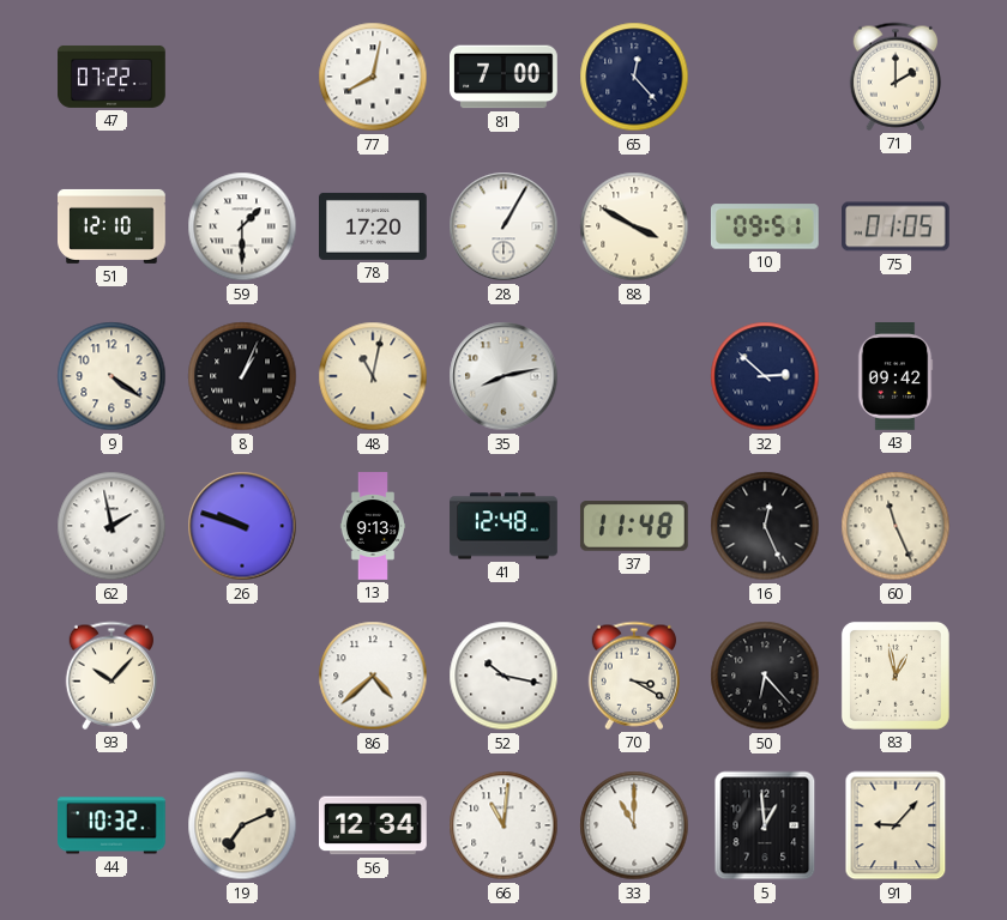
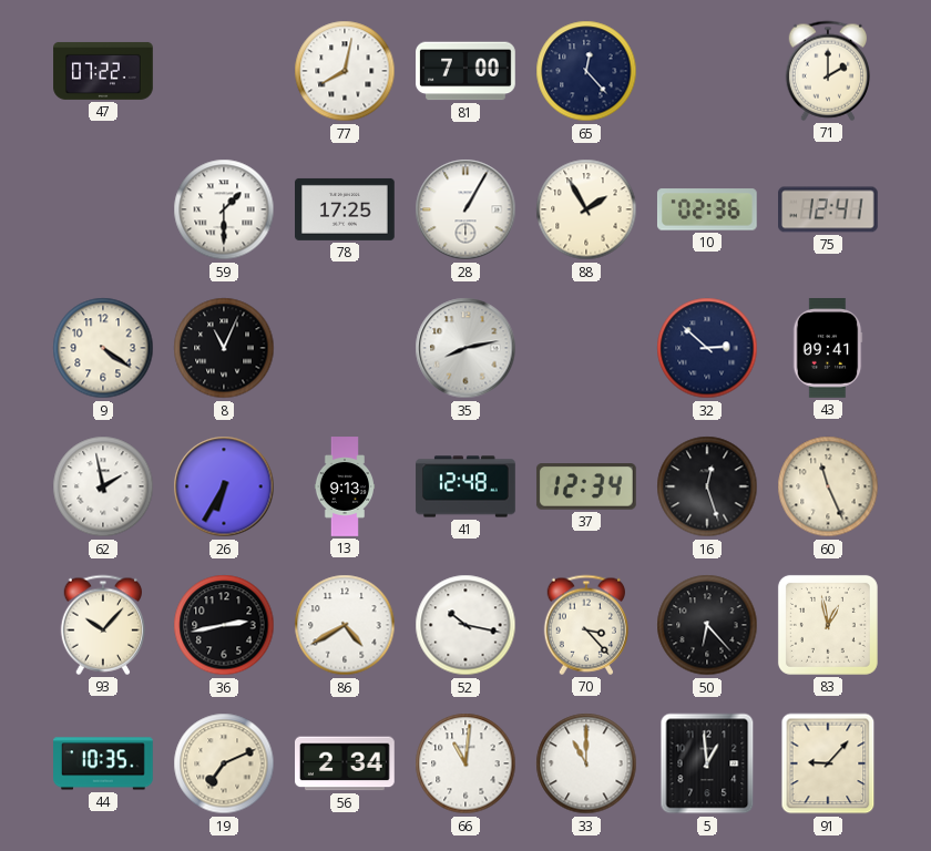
51: 12:10 -> none
78: 17:20 -> 17:25
88: 3:50 -> 1:55
10: 09:51 -> 02:36
75: 01:05 -> 12:41
8: 1:04 -> 11:04
48: 11:02 -> none
43: 09:42 -> 09:41
26: 9:48 -> 6:35
37: 11:48 -> 12:34
16: 12:26 -> 12:27
36: none -> 2:43
86: 4:38 -> 4:40
70: 3:20 -> 3:23
44: 10:32 -> 10:35
56: 12:34 -> 2:34
